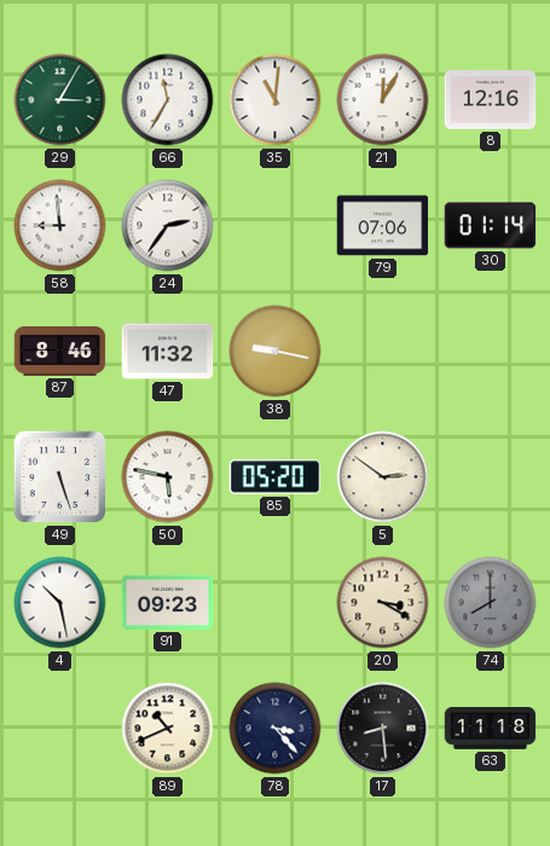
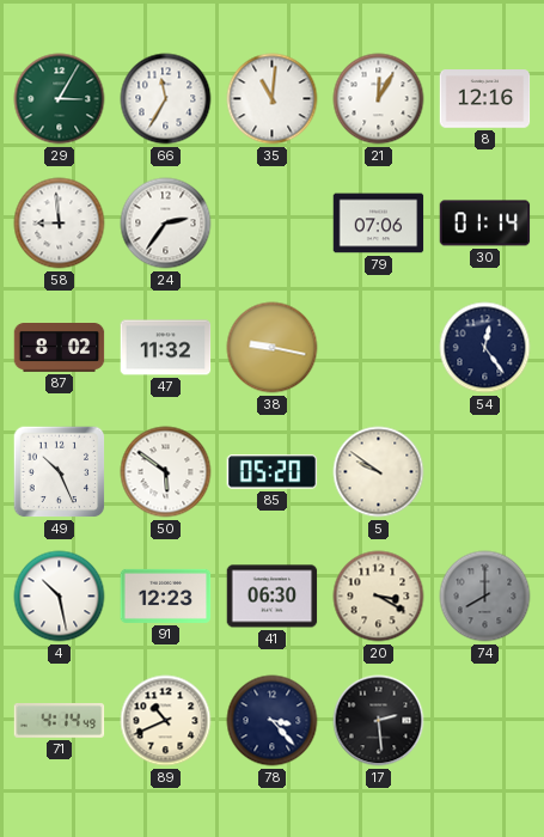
87: 8:46 -> 8:02
54: none -> 12:24
49: 5:27 -> 10:26
50: 5:47 -> 5:51
5: 2:51 -> 9:51
91: 09:23 -> 12:23
41: none -> 06:30
71: none -> 4:14
17: 8:29 -> 2:29
63: 11:18 -> none
